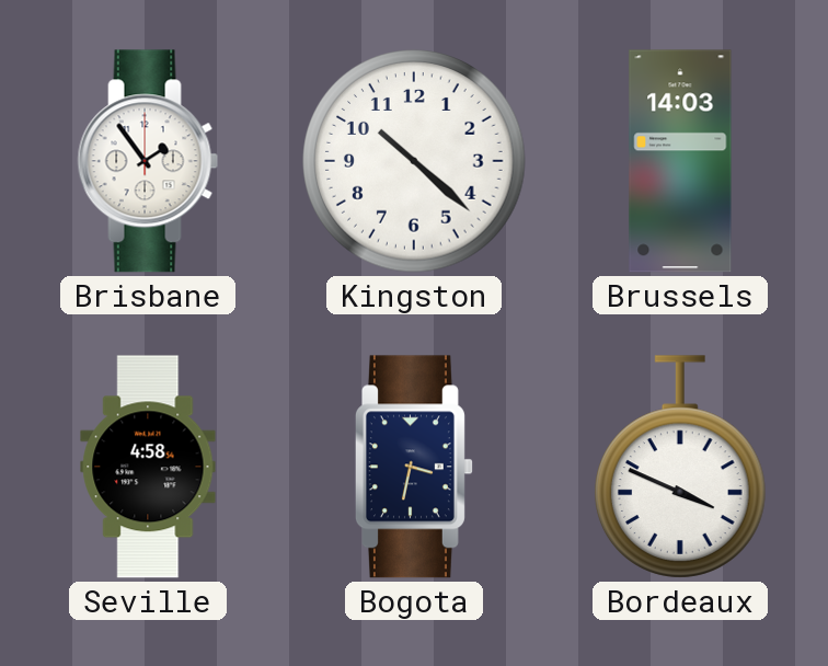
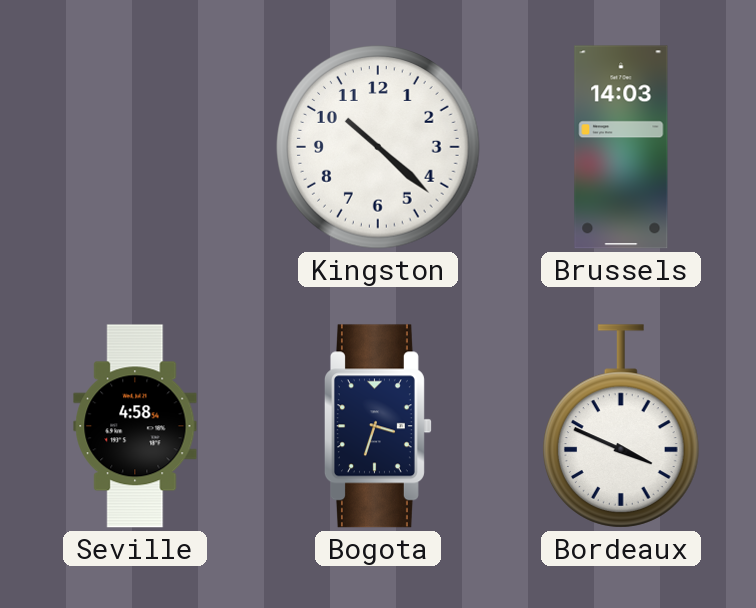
Brisbane: 1:54 -> none
Bogota: 3:32 -> 3:33
